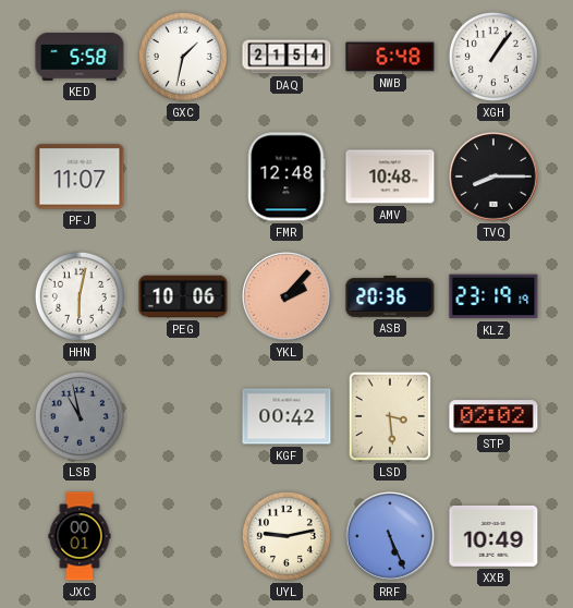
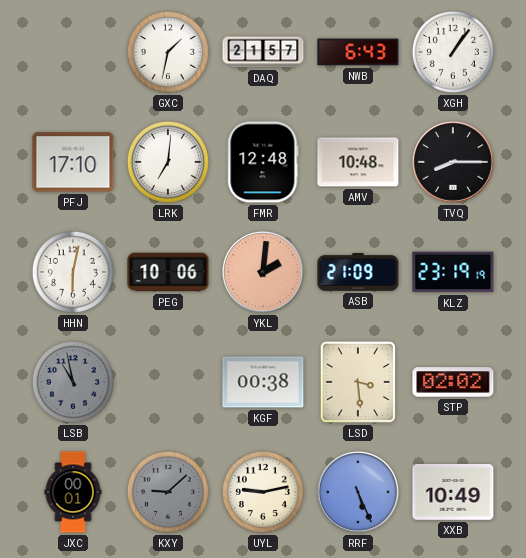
KED: 5:58 -> none
DAQ: 21:54 -> 21:57
NWB: 6:48 -> 6:43
PFJ: 11:07 -> 17:10
LRK: none -> 7:01
YKL: 2:07 -> 2:01
ASB: 20:36 -> 21:09
KGF: 00:42 -> 00:38
KXY: none -> 9:08
